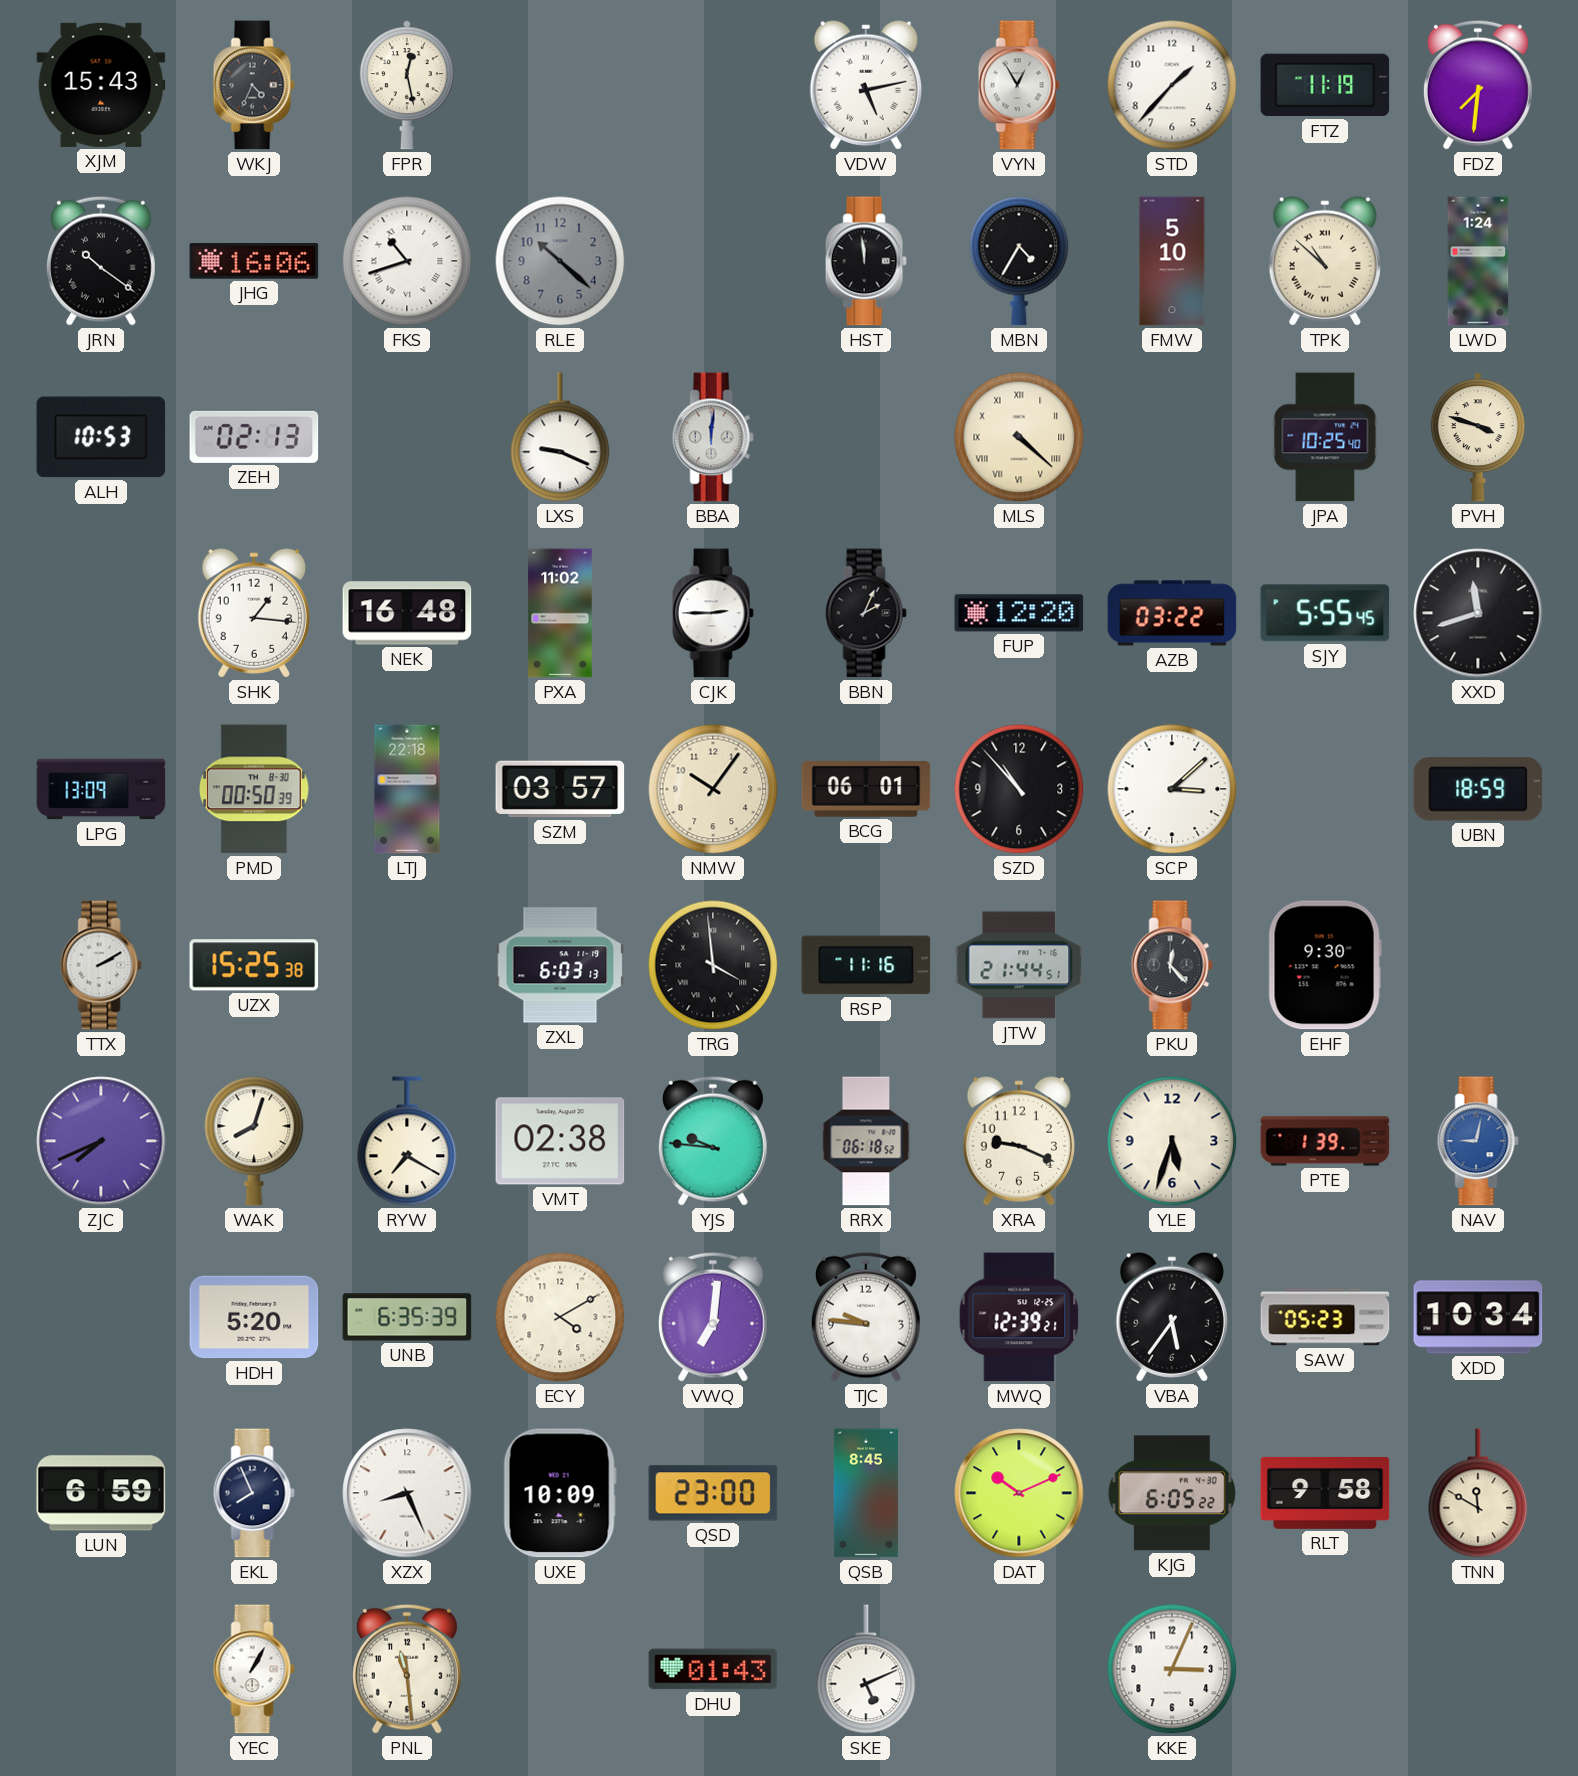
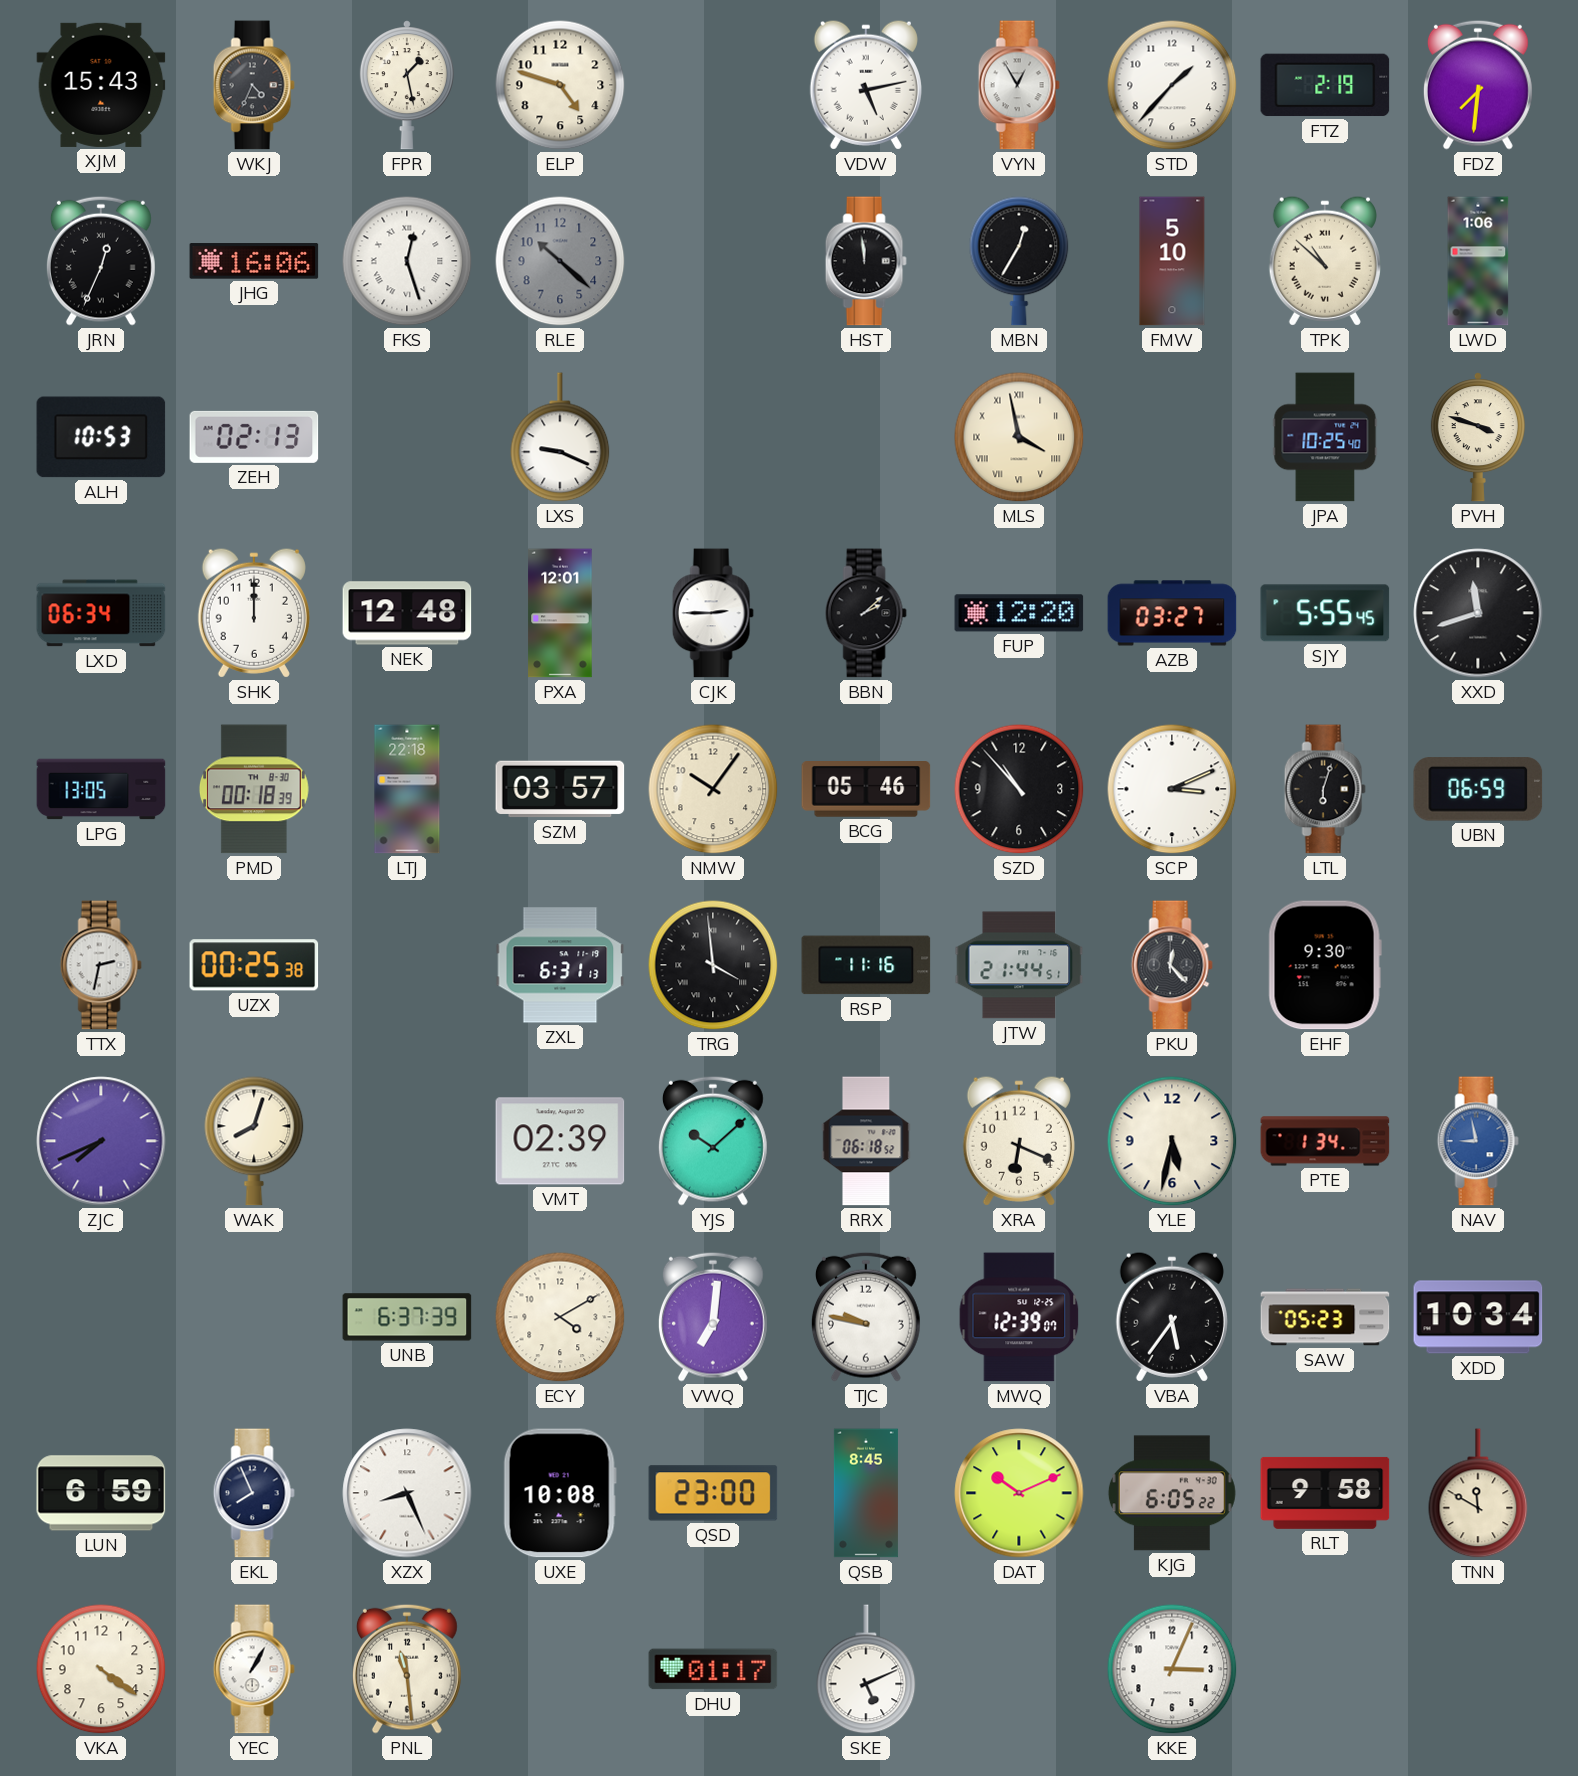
FPR: 12:28 -> 1:28
ELP: none -> 4:48
FTZ: 11:19 -> 2:19
JRN: 10:21 -> 12:34
FKS: 10:42 -> 12:27
MBN: 4:35 -> 12:35
LWD: 1:24 -> 1:06
BBA: 12:01 -> none
MLS: 4:22 -> 3:58
LXD: none -> 06:34
SHK: 1:16 -> 12:00
NEK: 16:48 -> 12:48
PXA: 11:02 -> 12:01
BBN: 2:04 -> 2:08
AZB: 03:22 -> 03:27
LPG: 13:09 -> 13:05
PMD: 00:50 -> 00:18
BCG: 06:01 -> 05:46
SCP: 3:08 -> 3:11
LTL: none -> 6:03
UBN: 18:59 -> 06:59
TTX: 2:10 -> 2:32
UZX: 15:25 -> 00:25
ZXL: 6:03 -> 6:31
RYW: 7:20 -> none
VMT: 02:38 -> 02:39
YJS: 9:46 -> 10:08
XRA: 9:19 -> 6:19
YLE: 5:33 -> 5:32
PTE: 1:39 -> 1:34
NAV: 9:02 -> 8:58
HDH: 5:20 -> none
UNB: 6:35 -> 6:37
TJC: 9:46 -> 9:47
MWQ: 12:39:21 -> 12:39:07
UXE: 10:09 -> 10:08
VKA: none -> 4:21
DHU: 01:43 -> 01:17
